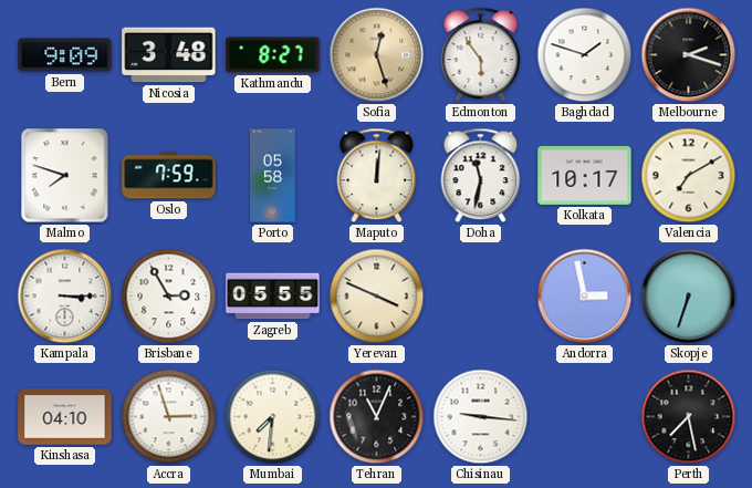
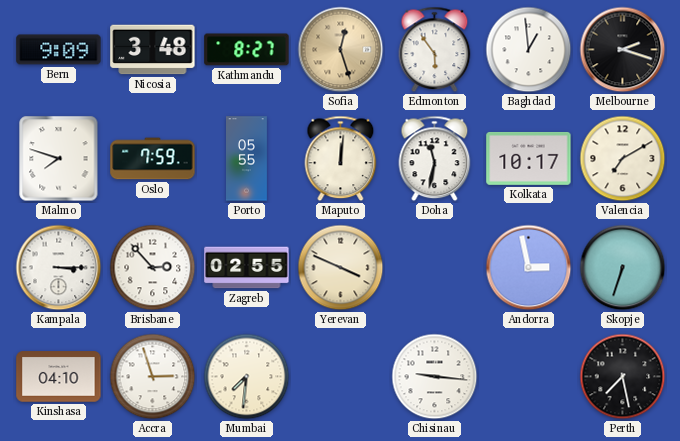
Baghdad: 1:48 -> 12:59
Porto: 05:58 -> 05:55
Brisbane: 2:55 -> 2:53
Zagreb: 05:55 -> 02:55
Tehran: 11:04 -> none
